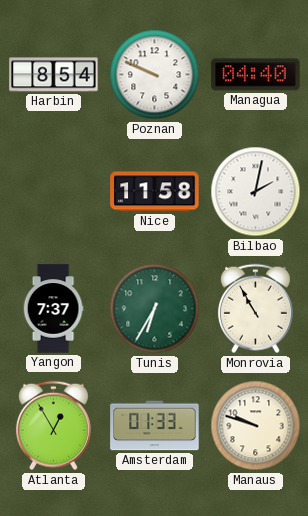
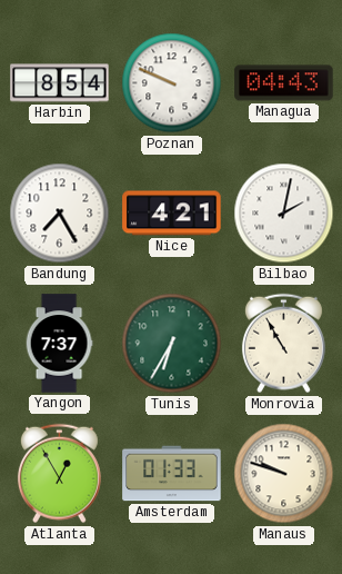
Managua: 04:40 -> 04:43
Bandung: none -> 7:25
Nice: 11:58 -> 4:21
